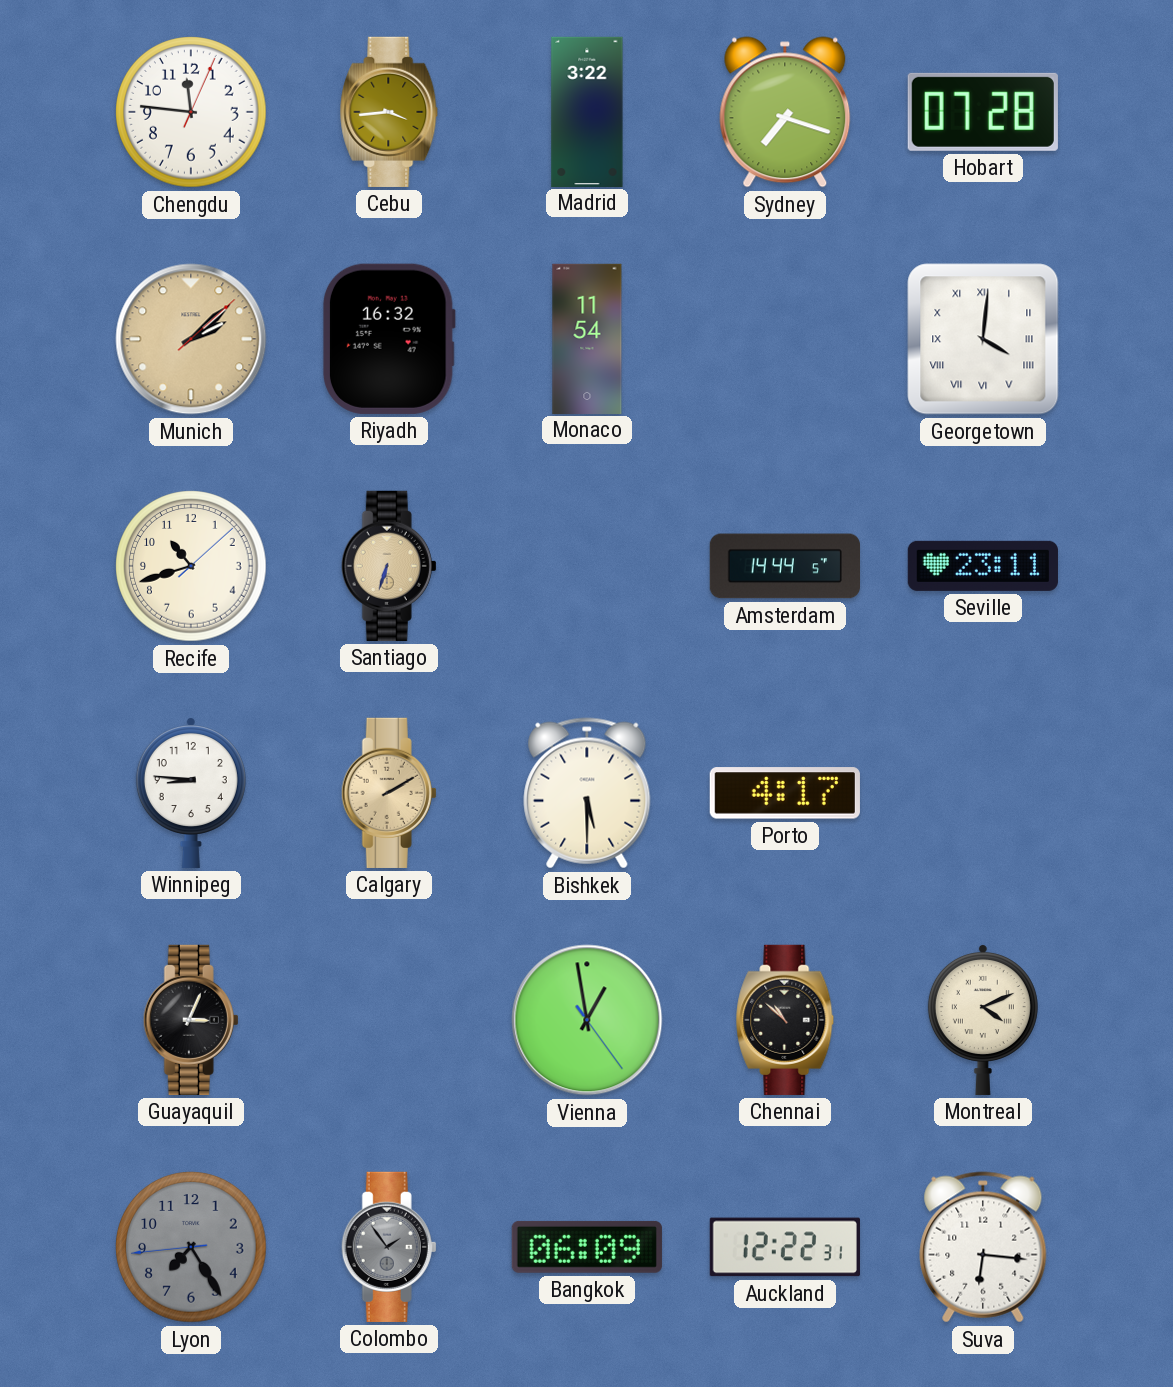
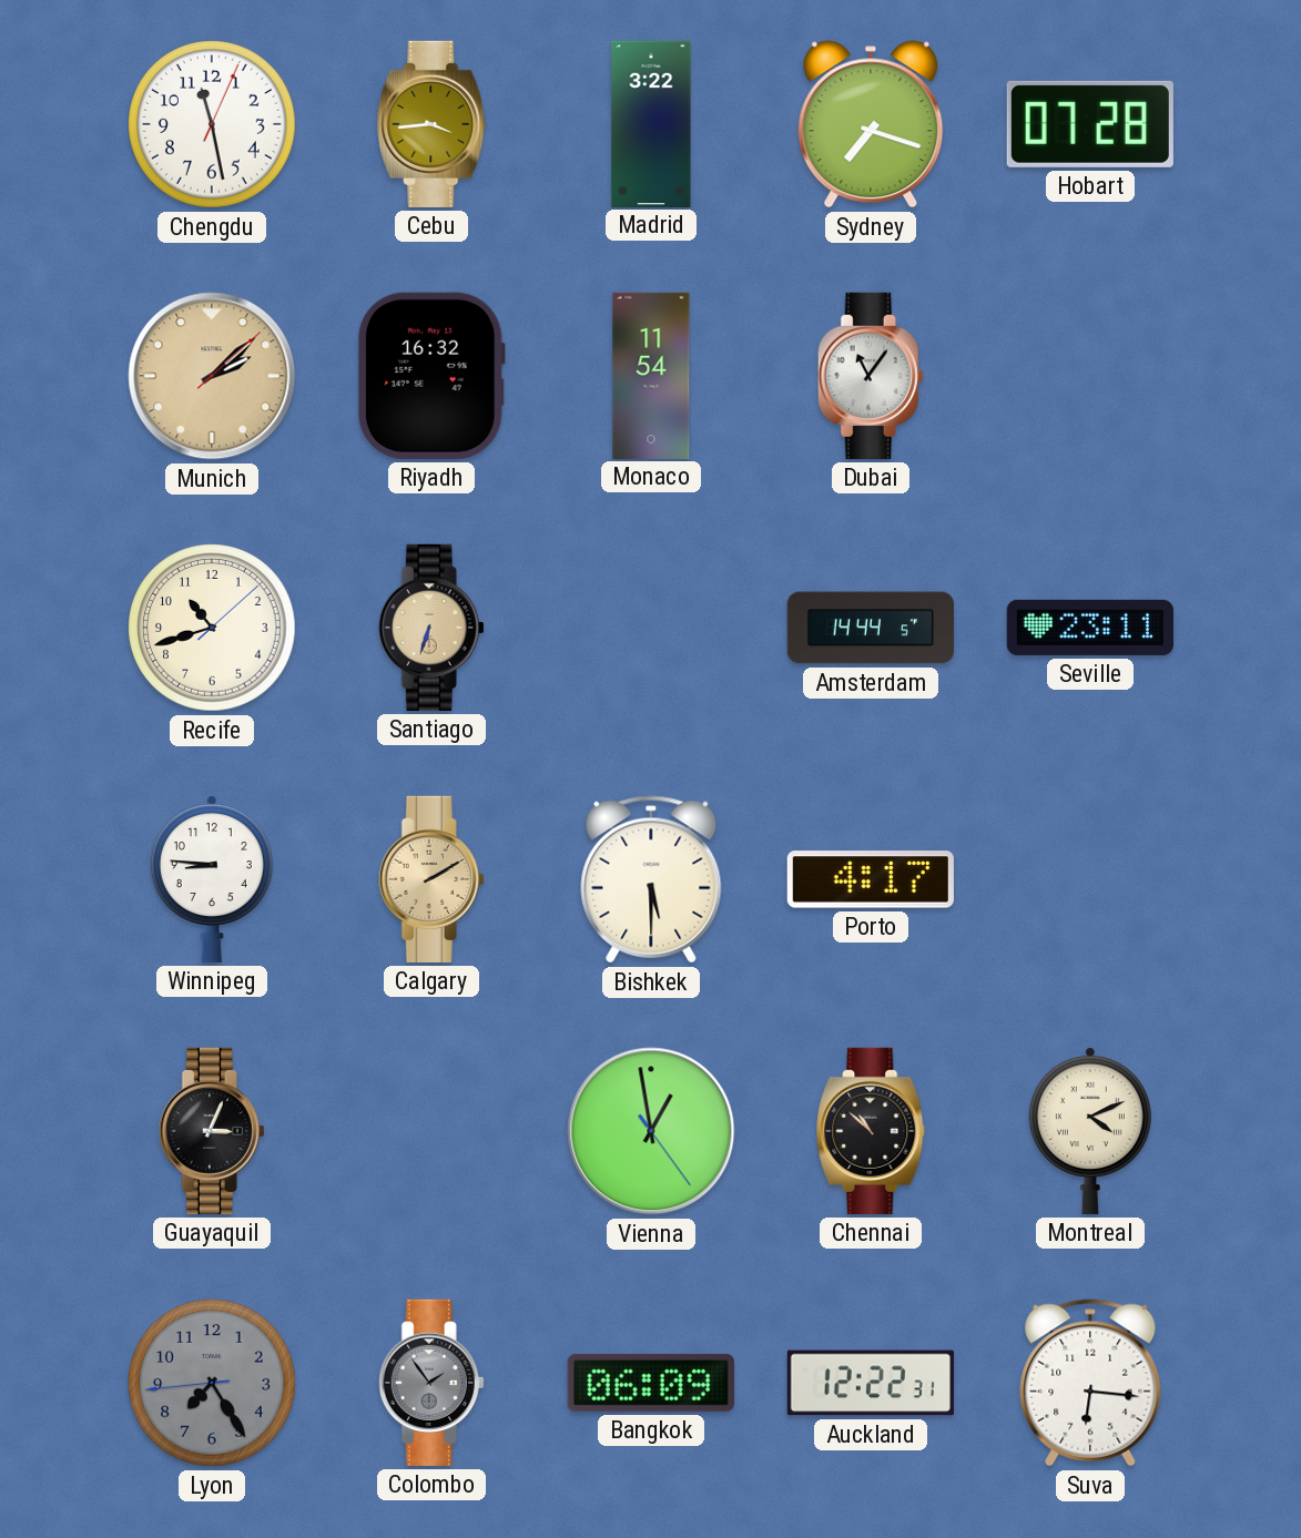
Chengdu: 11:46 -> 11:28
Dubai: none -> 11:06
Georgetown: 4:01 -> none
